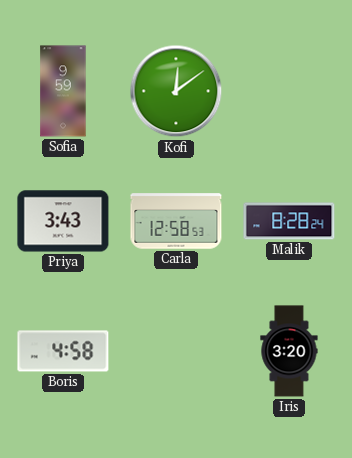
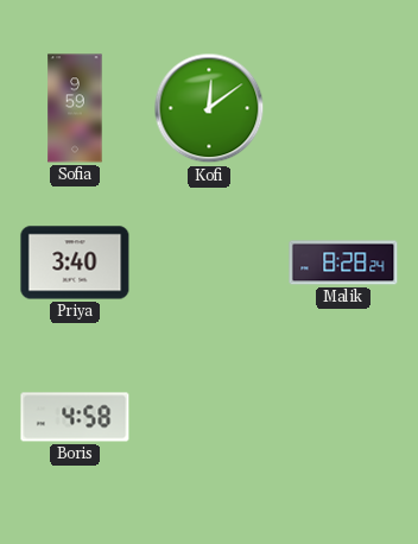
Priya: 3:43 -> 3:40
Carla: 12:58 -> none
Iris: 3:20 -> none
